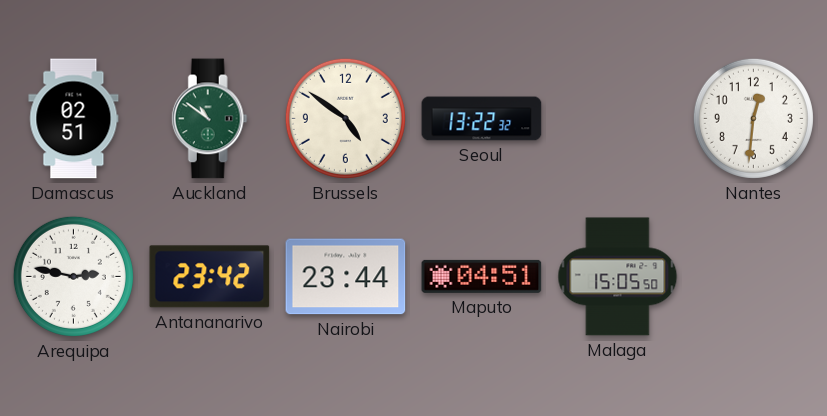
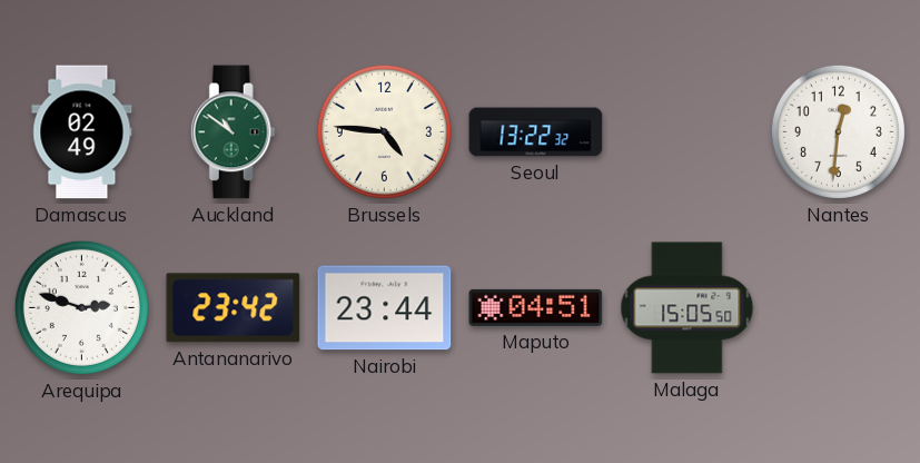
Damascus: 02:51 -> 02:49
Brussels: 4:51 -> 4:46
Arequipa: 2:47 -> 2:48
